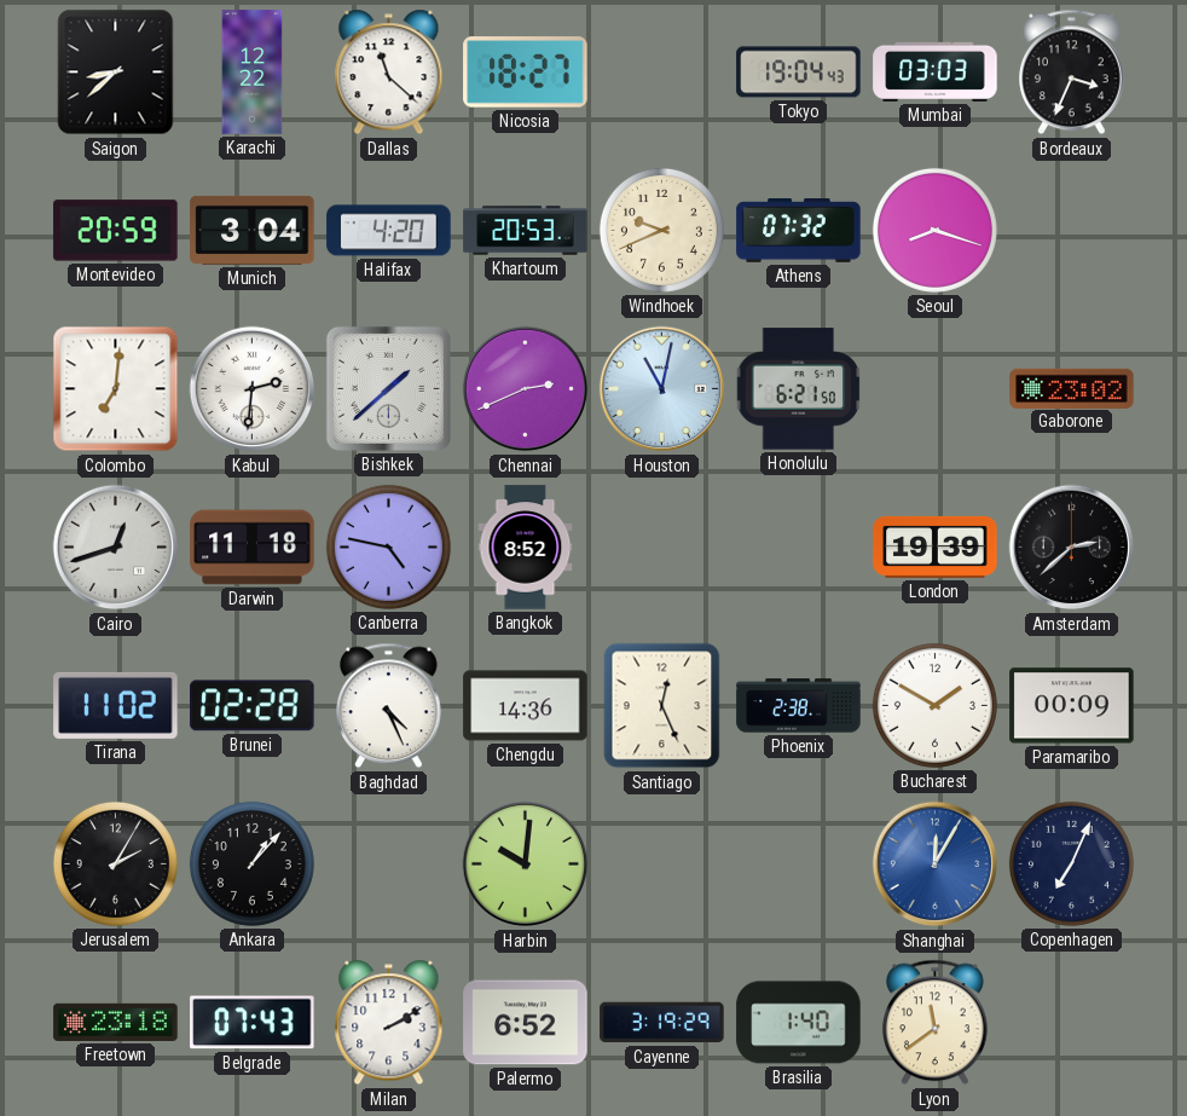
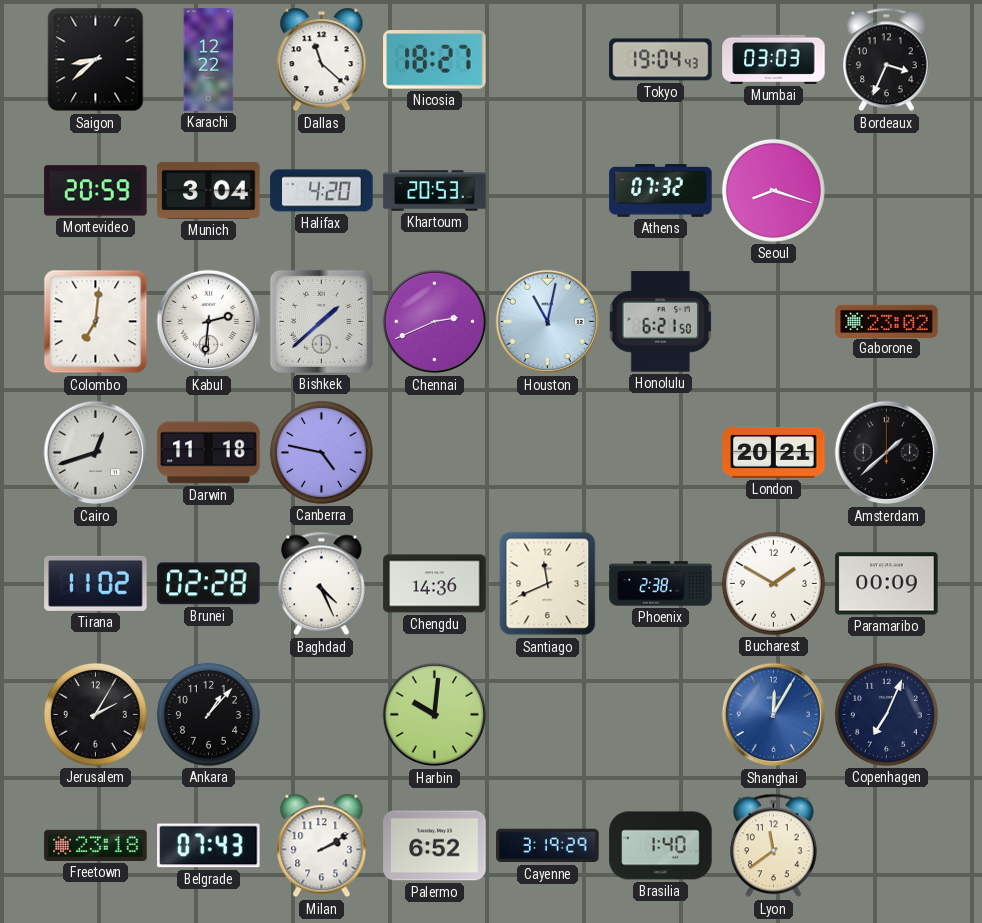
Windhoek: 9:41 -> none
Bangkok: 8:52 -> none
London: 19:39 -> 20:21
Amsterdam: 2:38 -> 1:38
Santiago: 12:26 -> 11:41
